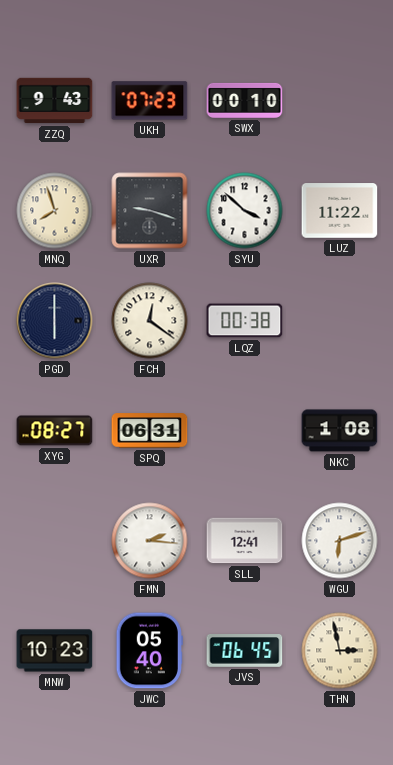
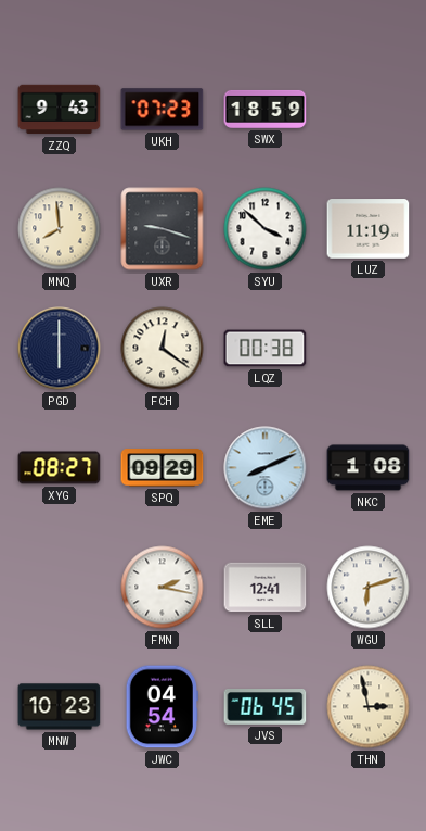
SWX: 00:10 -> 18:59
MNQ: 7:57 -> 7:59
LUZ: 11:22 -> 11:19
SPQ: 06:31 -> 09:29
EME: none -> 8:11
FMN: 2:16 -> 2:17
JWC: 05:40 -> 04:54
